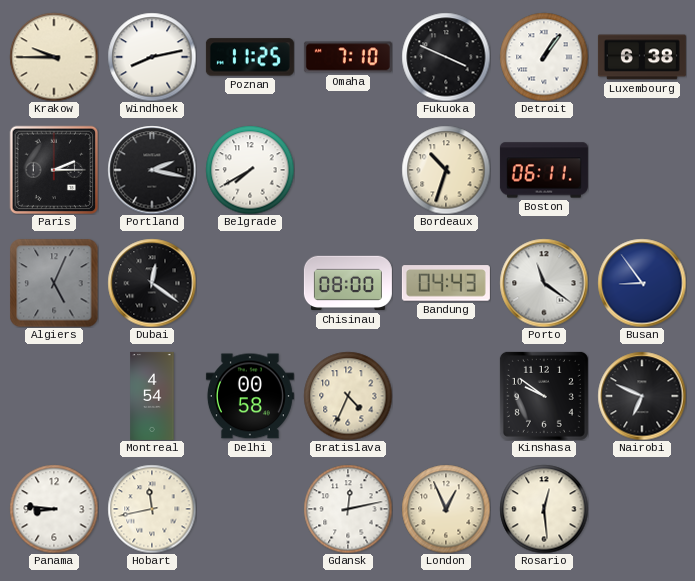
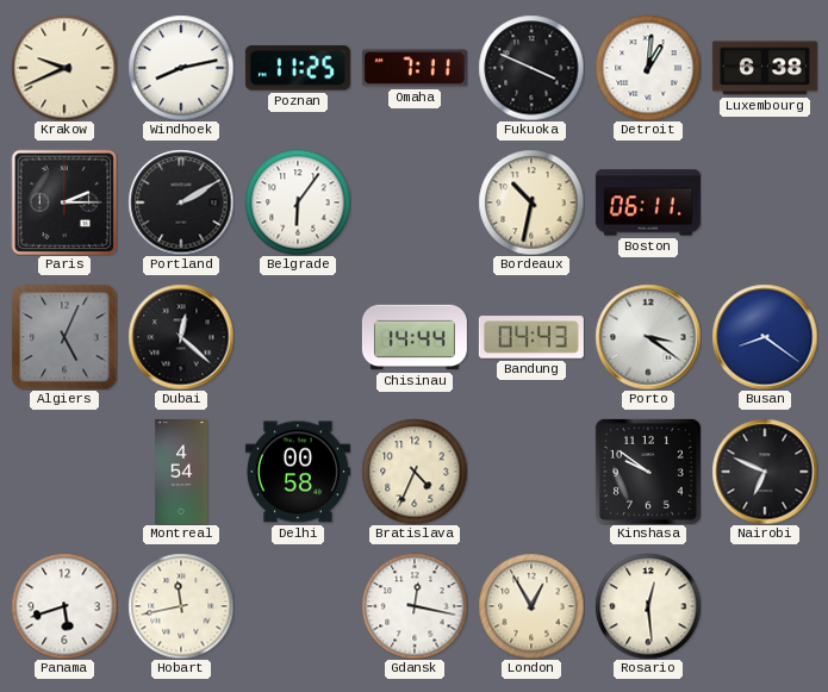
Krakow: 9:45 -> 9:41
Omaha: 7:10 -> 7:11
Detroit: 1:06 -> 1:01
Portland: 2:17 -> 2:10
Belgrade: 7:40 -> 6:06
Bordeaux: 10:33 -> 10:32
Dubai: 12:21 -> 12:22
Chisinau: 08:00 -> 14:44
Porto: 11:21 -> 3:21
Busan: 8:54 -> 8:21
Panama: 8:46 -> 5:42
Gdansk: 12:13 -> 12:17
London: 12:56 -> 12:55
